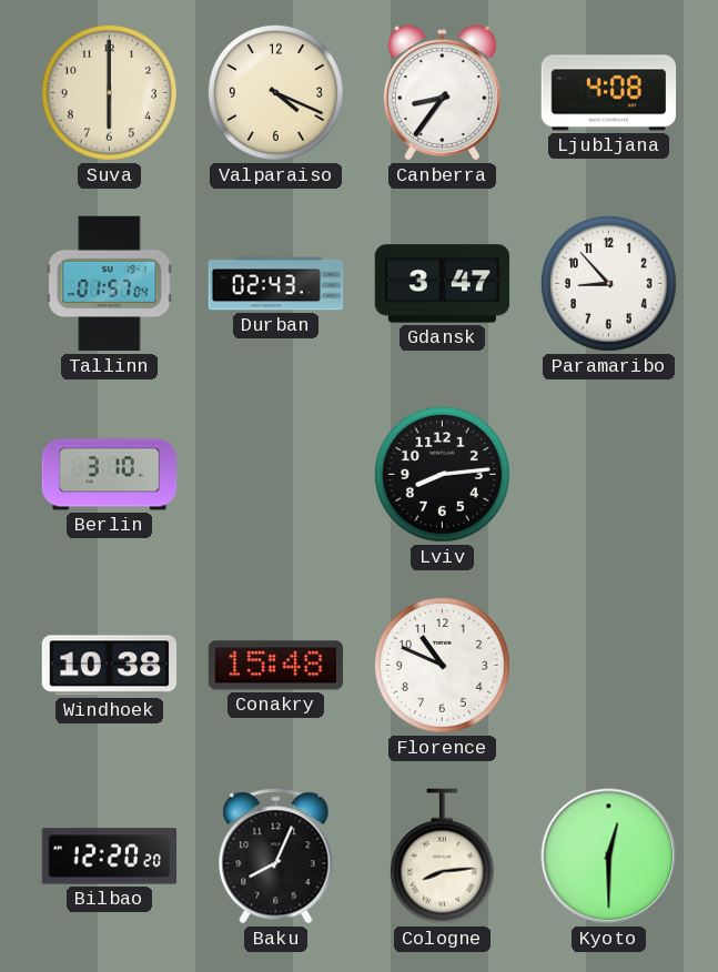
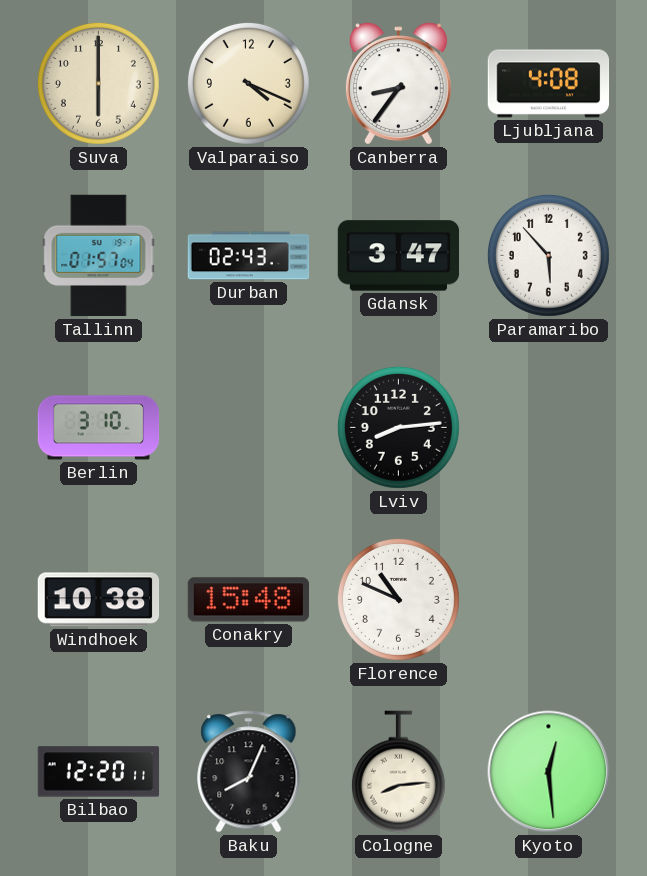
Paramaribo: 8:53 -> 5:53
Bilbao: 12:20:20 -> 12:20:11
Kyoto: 12:30 -> 12:29
